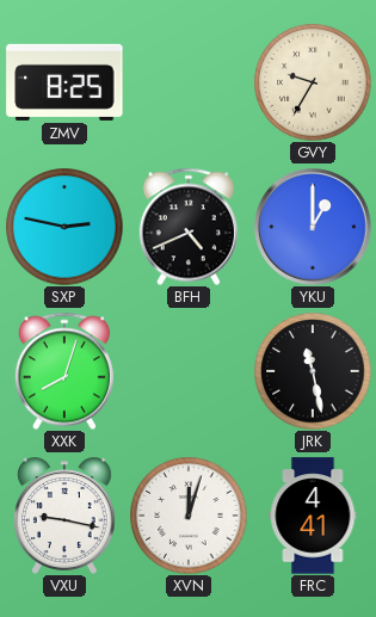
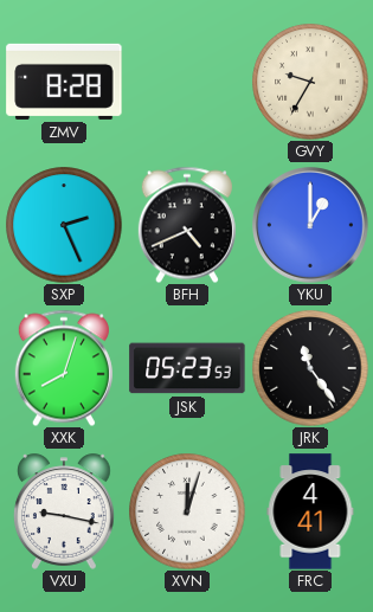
ZMV: 8:25 -> 8:28
SXP: 2:47 -> 2:26
JSK: none -> 05:23
JRK: 11:28 -> 11:24
